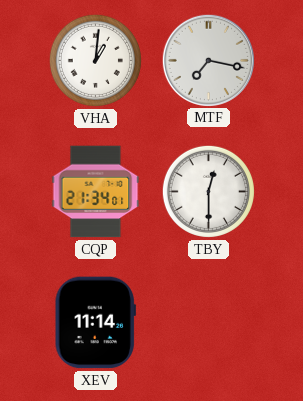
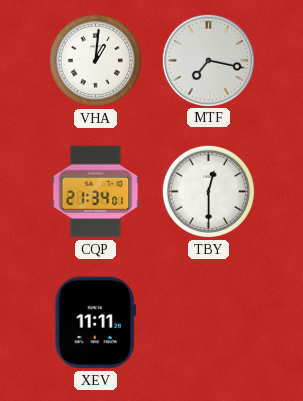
XEV: 11:14 -> 11:11
